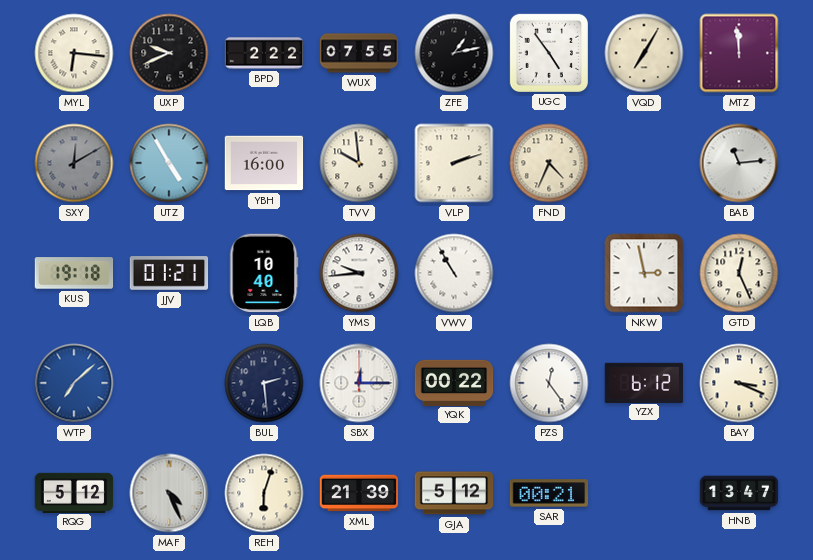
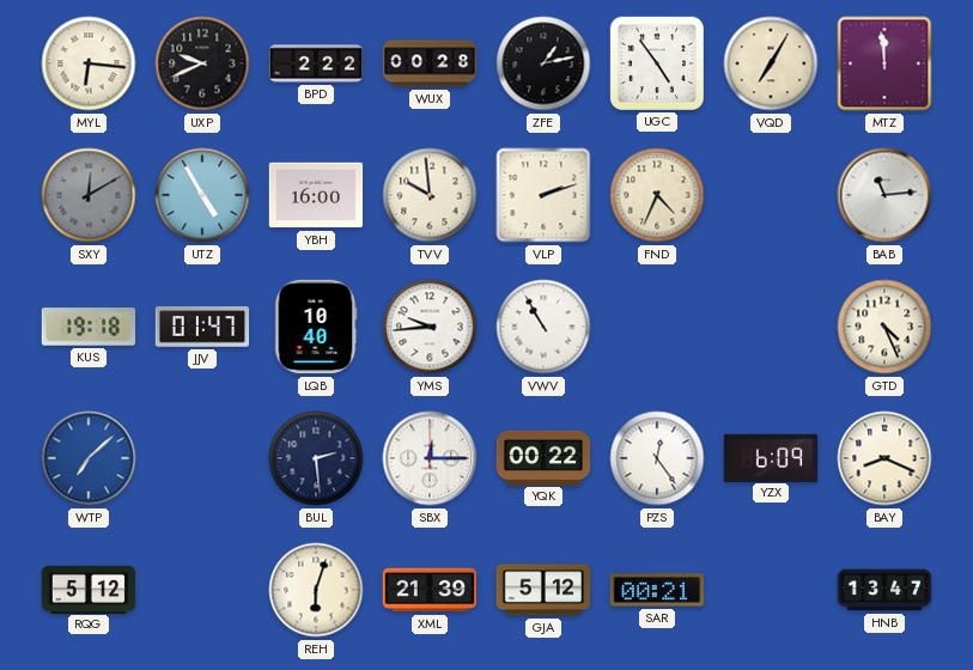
WUX: 07:55 -> 00:28
JJV: 01:21 -> 01:47
NKW: 2:58 -> none
GTD: 12:26 -> 4:26
YZX: 6:12 -> 6:09
BAY: 3:19 -> 8:19
MAF: 4:26 -> none
